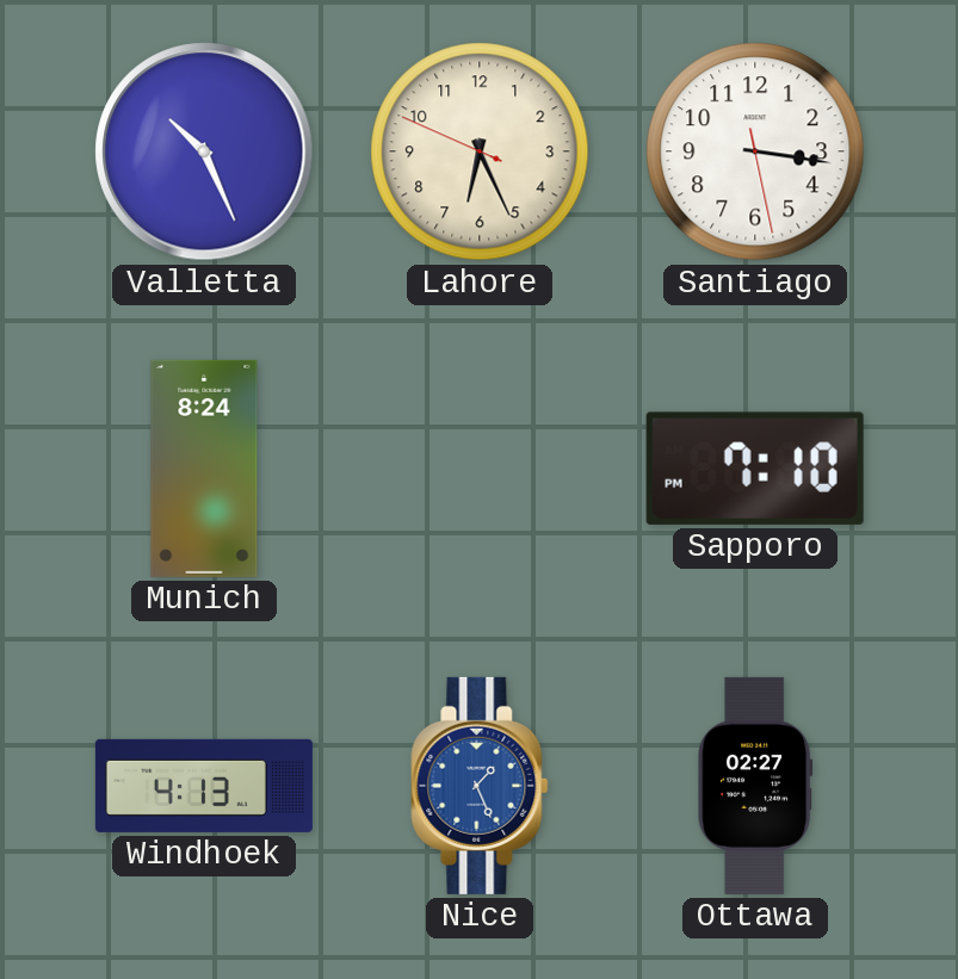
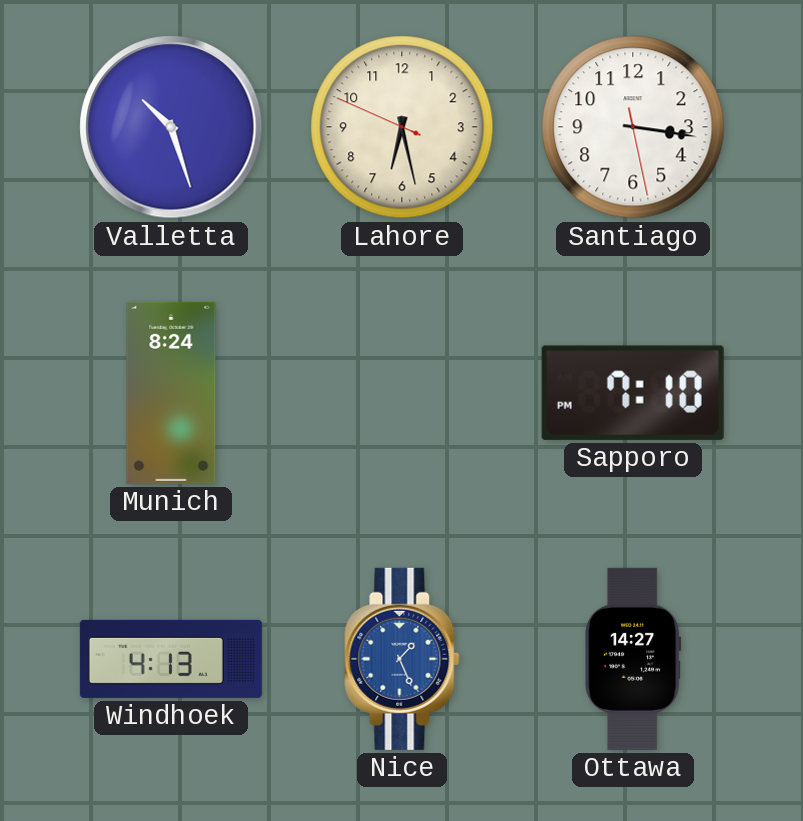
Valletta: 10:26 -> 10:27
Lahore: 6:25 -> 6:27
Ottawa: 02:27 -> 14:27
